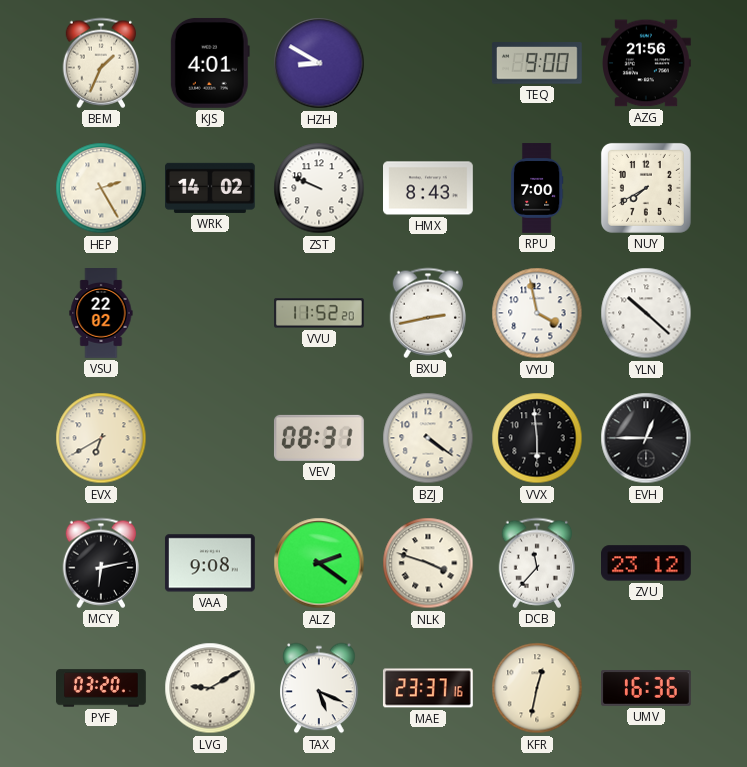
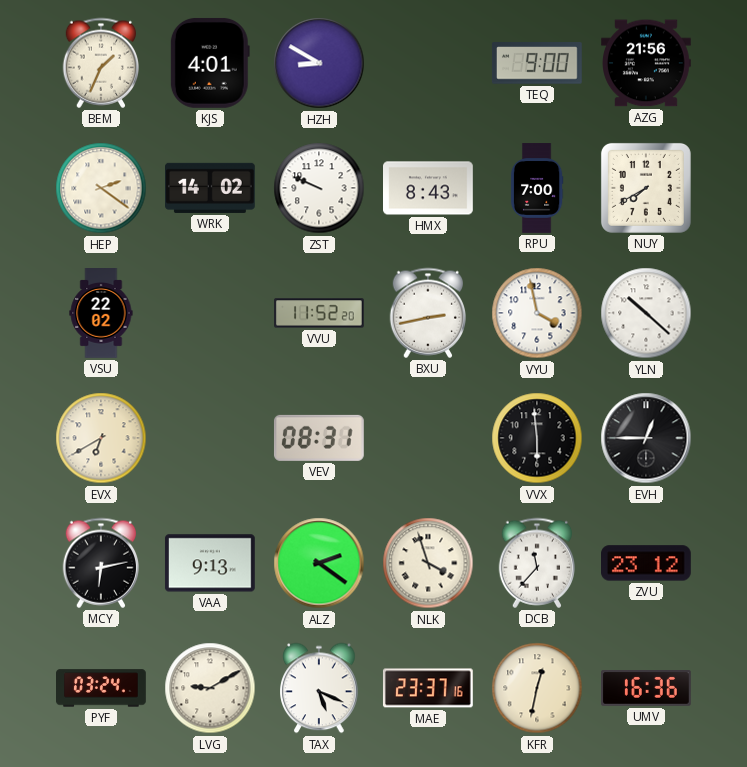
HEP: 2:25 -> 2:21
BZJ: 4:21 -> none
VAA: 9:08 -> 9:13
NLK: 3:48 -> 3:57
PYF: 03:20 -> 03:24
